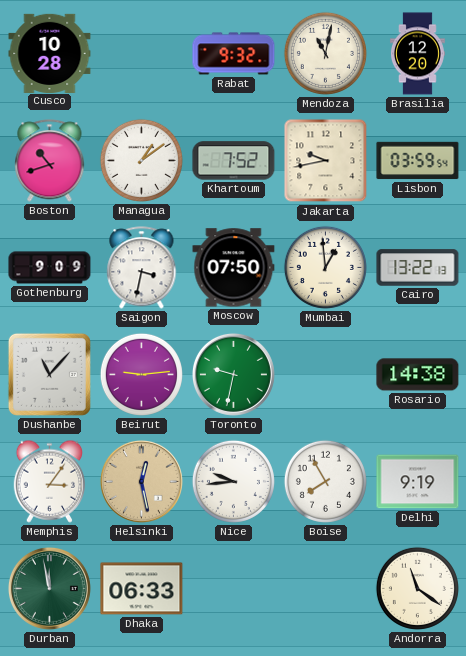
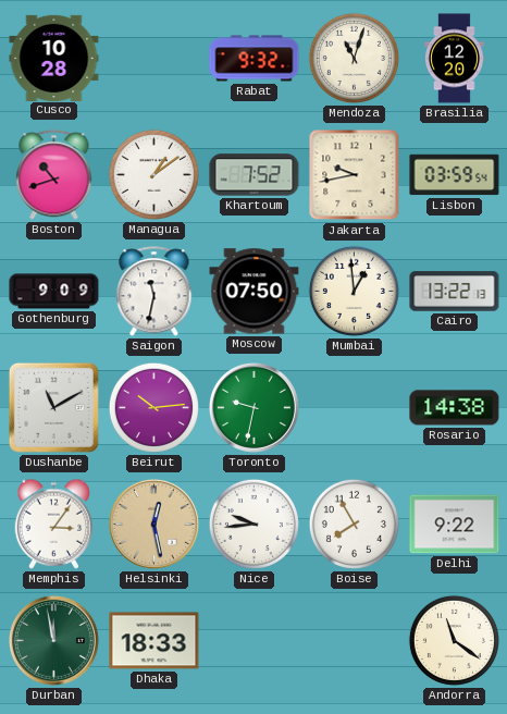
Mendoza: 11:02 -> 11:03
Saigon: 3:32 -> 11:32
Dushanbe: 11:07 -> 11:10
Beirut: 9:14 -> 10:14
Delhi: 9:19 -> 9:22
Dhaka: 06:33 -> 18:33
